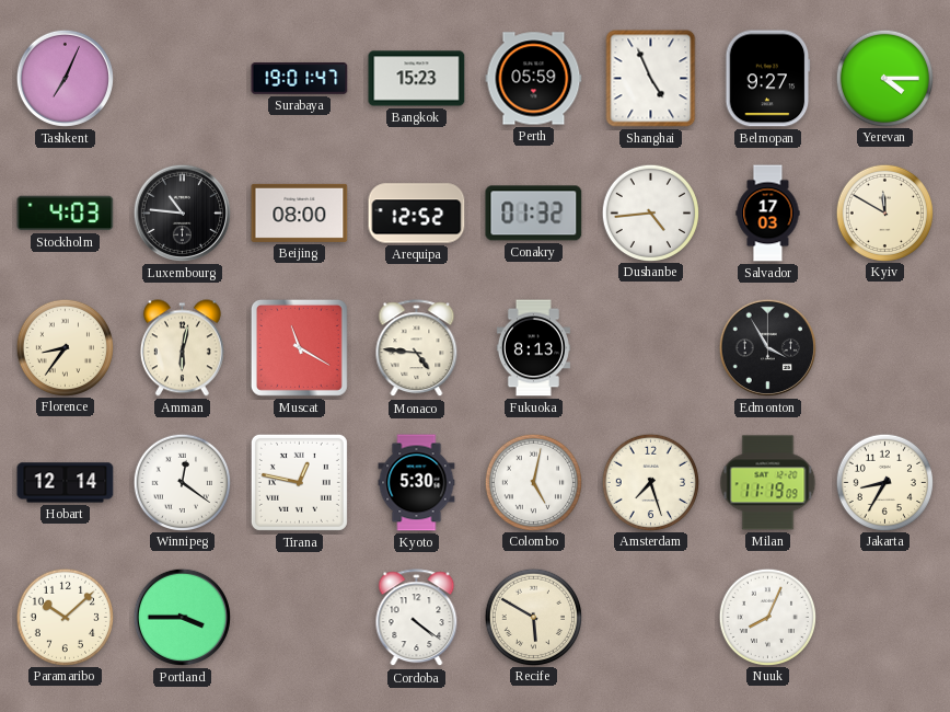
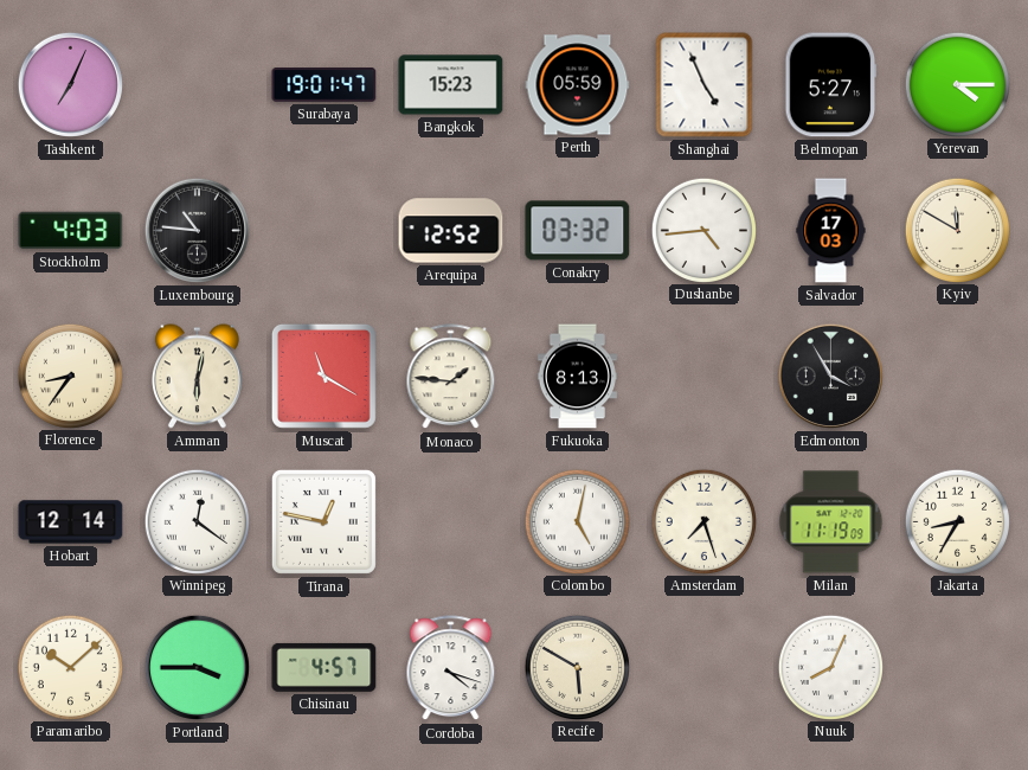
Belmopan: 9:27 -> 5:27
Beijing: 08:00 -> none
Conakry: 01:32 -> 03:32
Monaco: 4:46 -> 1:46
Kyoto: 5:30 -> none
Chisinau: none -> 4:57
Cordoba: 4:21 -> 4:18
